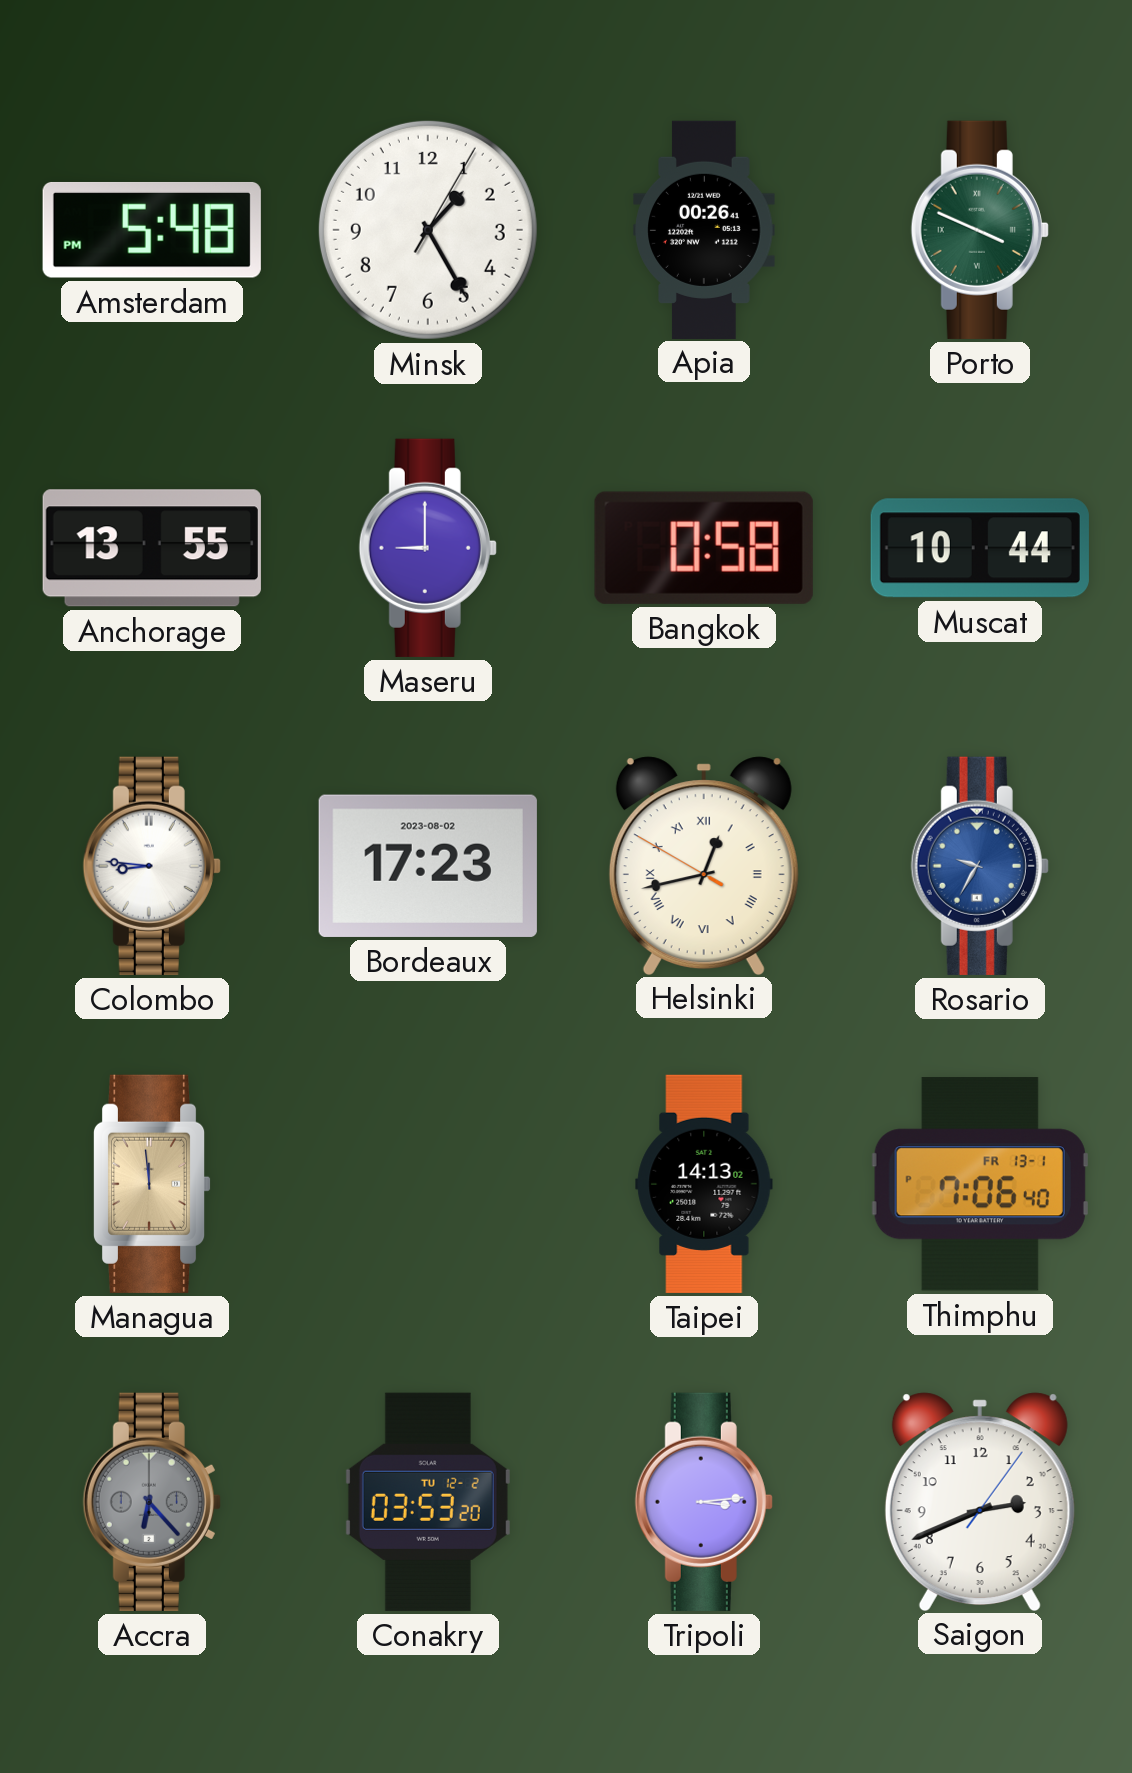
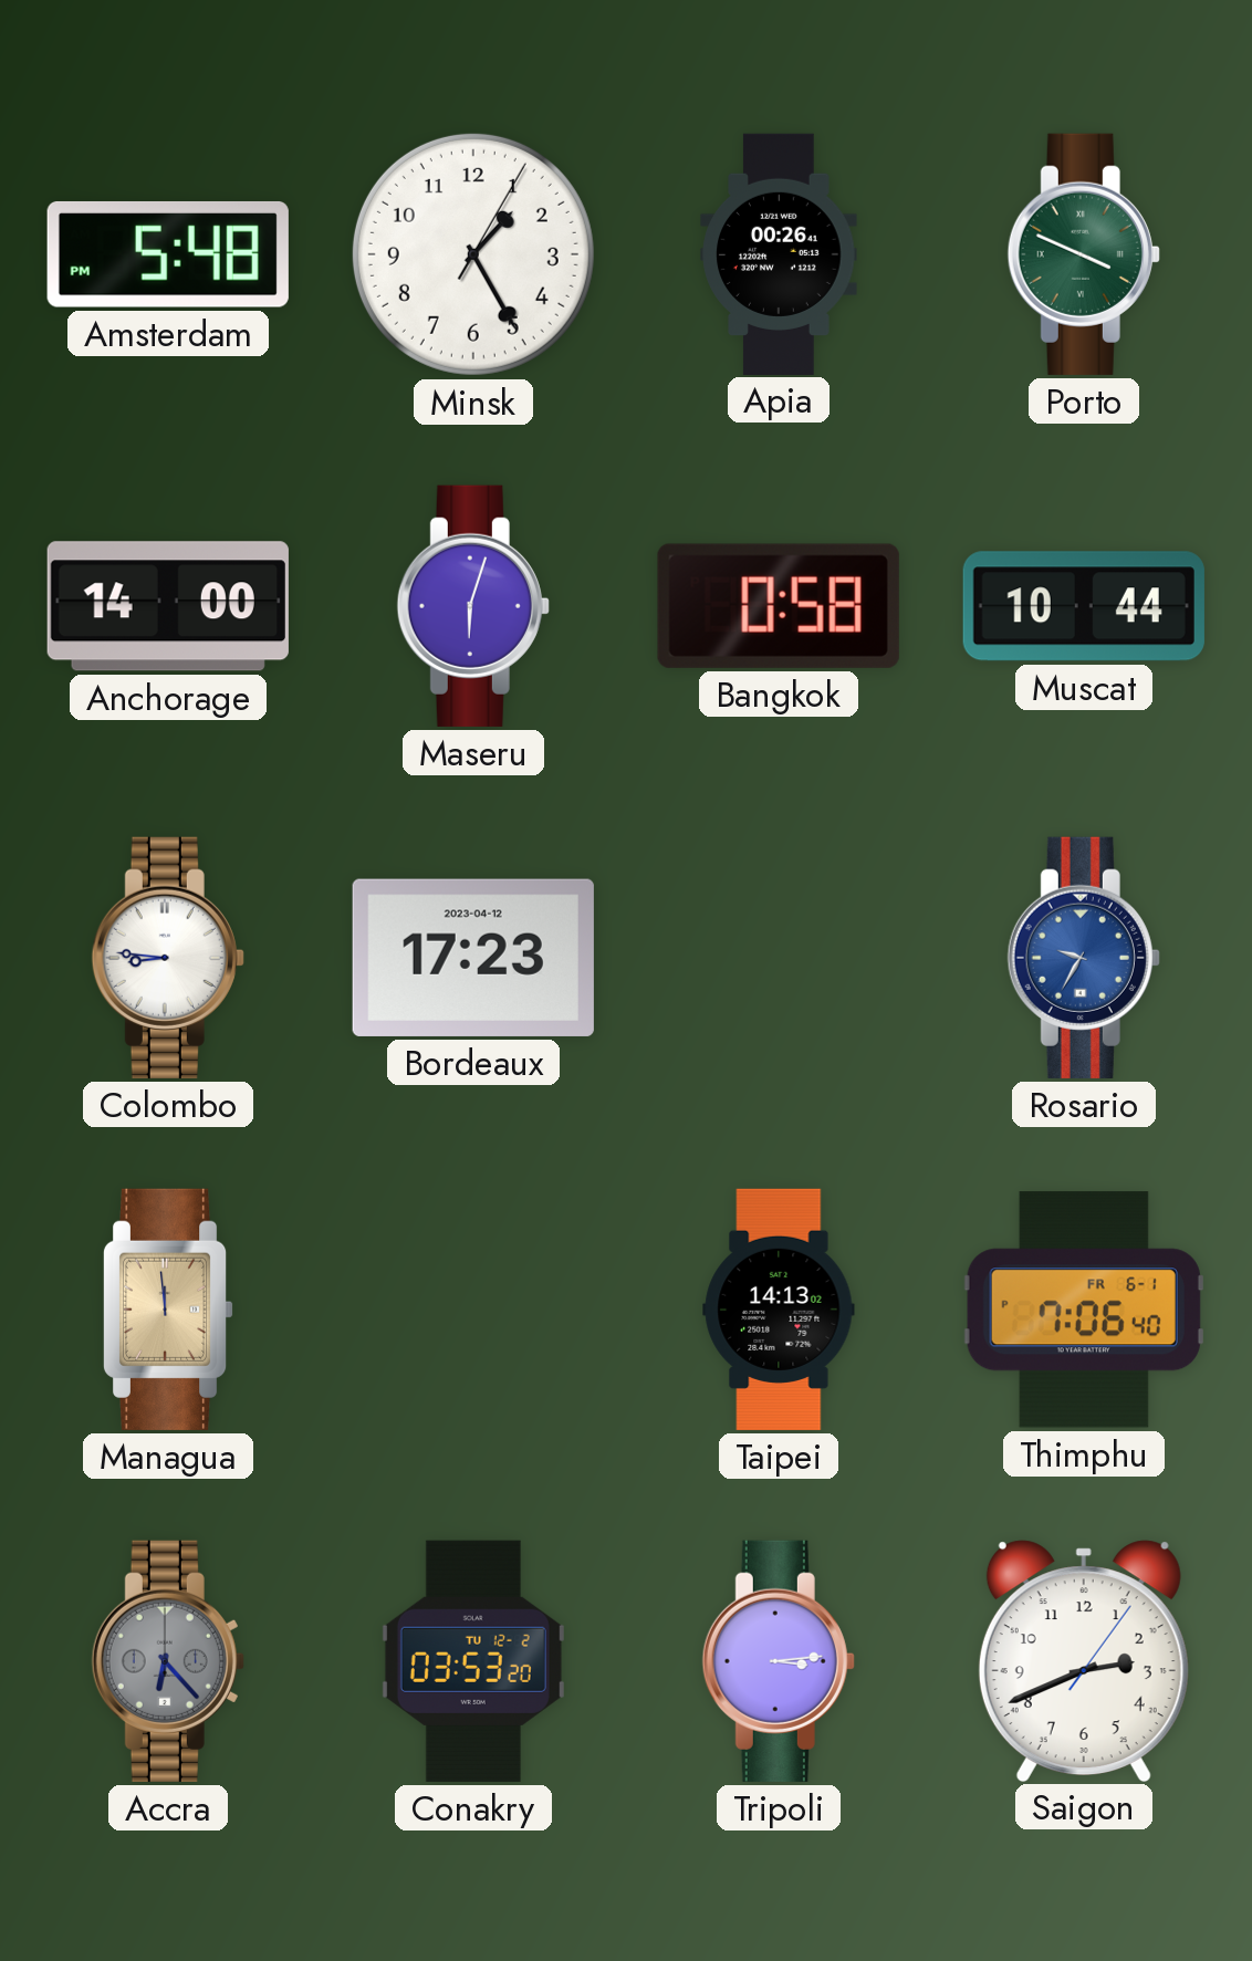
Anchorage: 13:55 -> 14:00
Maseru: 9:00 -> 6:03
Bordeaux date: 2023-08-02 -> 2023-04-12
Helsinki: 12:42 -> none
Thimphu date: FR 13-1 -> FR 6-1
